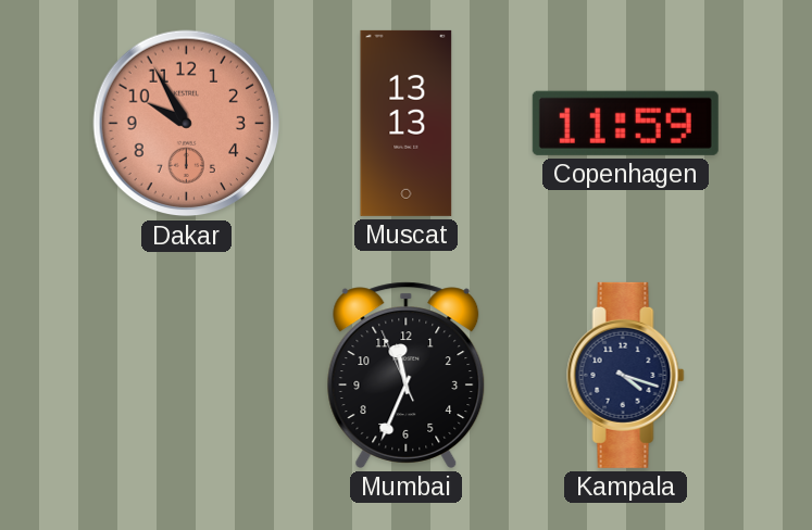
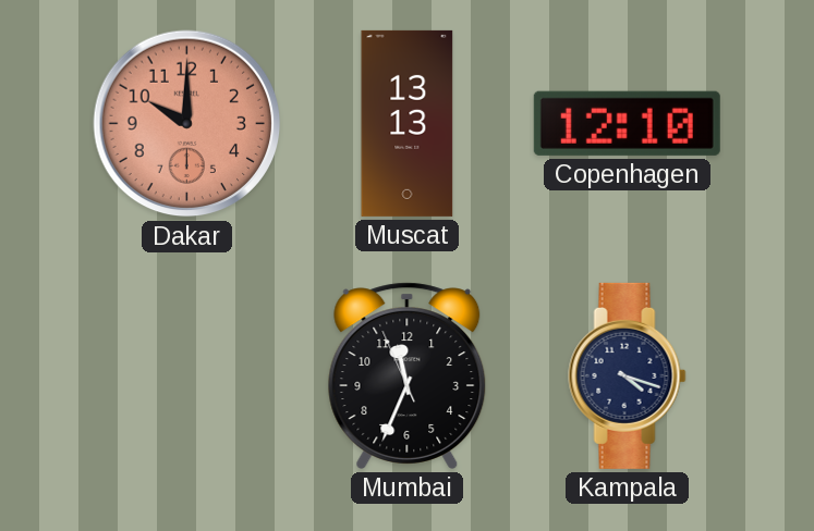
Dakar: 9:55 -> 10:00
Copenhagen: 11:59 -> 12:10
